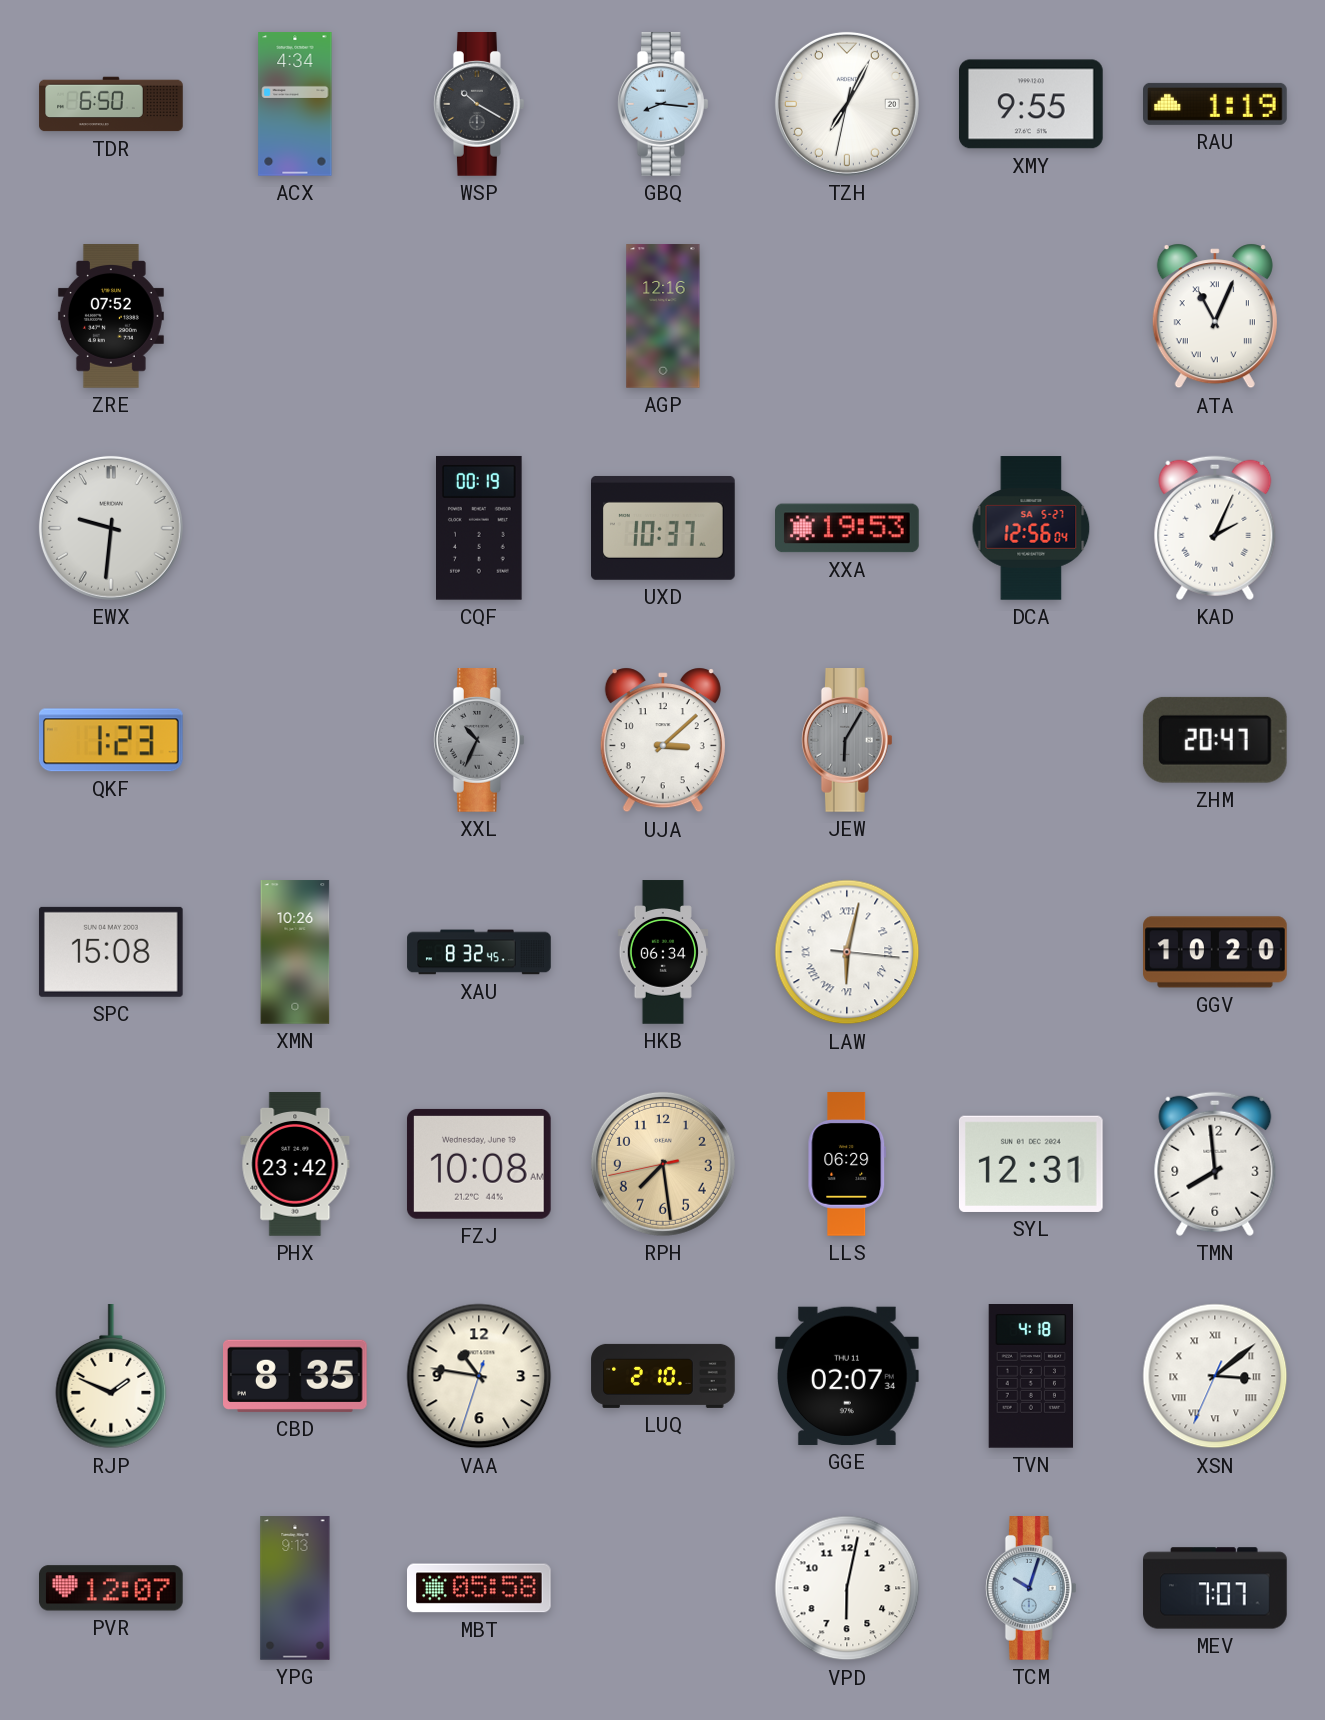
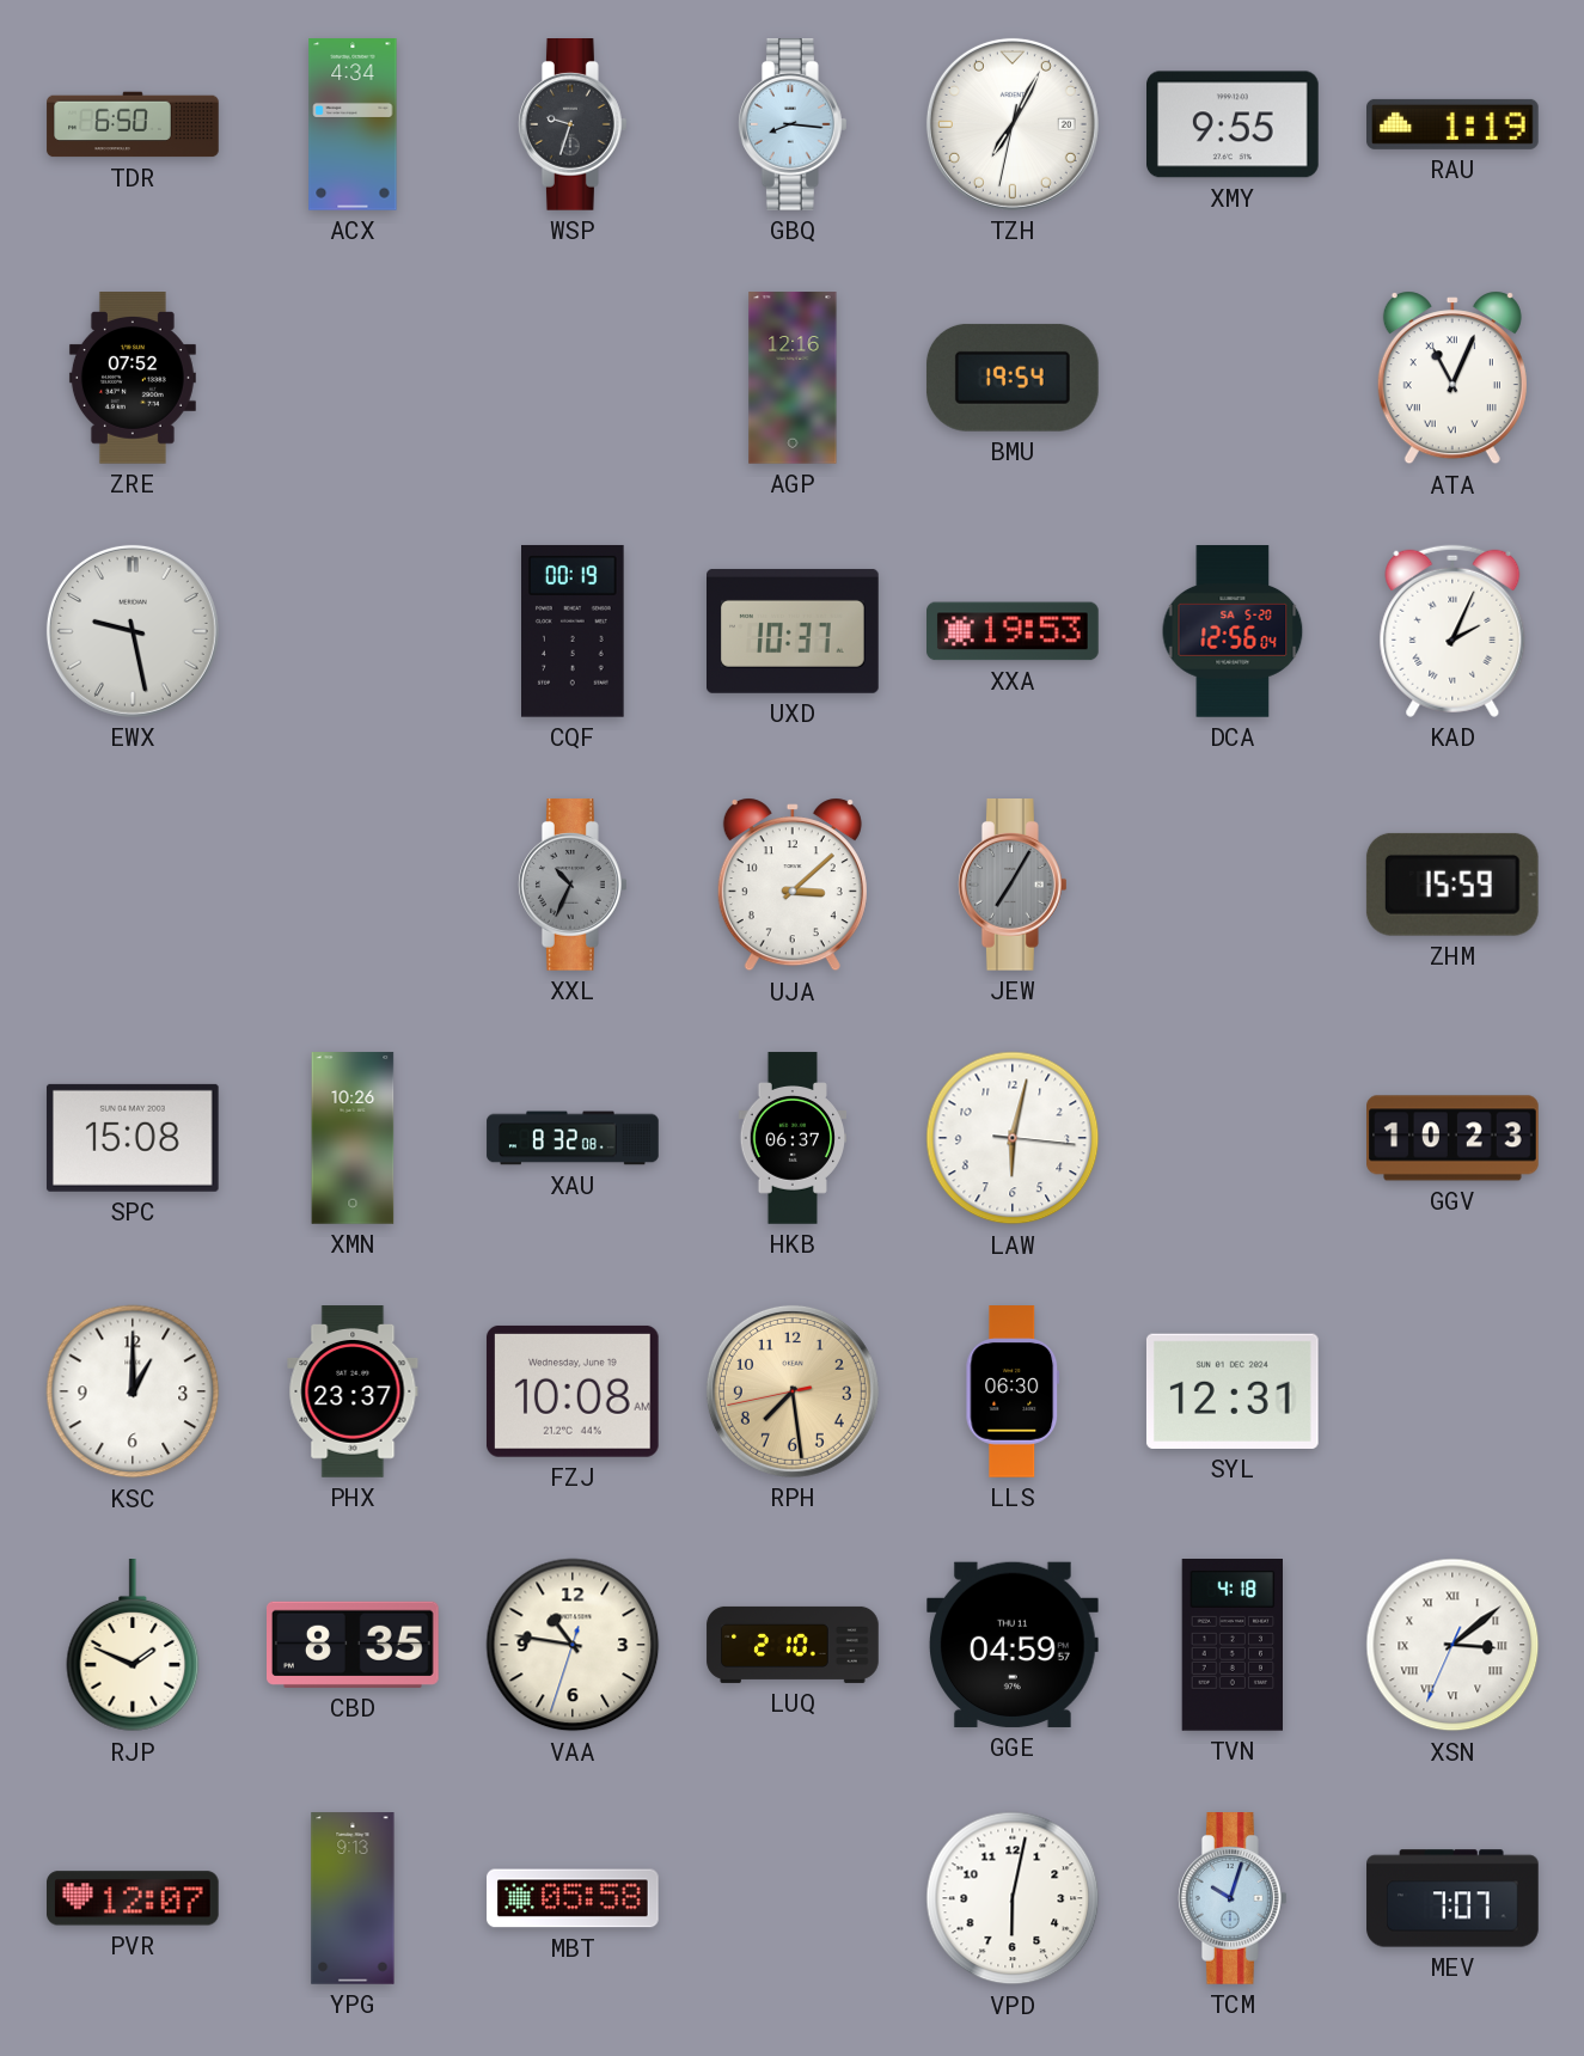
WSP: 10:20 -> 9:33
BMU: none -> 19:54
EWX: 9:31 -> 9:28
DCA date: SA 5-27 -> SA 5-20
QKF: 1:23 -> none
JEW: 6:05 -> 7:05
ZHM: 20:47 -> 15:59
XAU: 8:32:45 -> 8:32:08
HKB: 06:34 -> 06:37
LAW numerals: Roman -> Arabic
GGV: 10:20 -> 10:23
KSC: none -> 1:00
PHX: 23:42 -> 23:37
LLS: 06:29 -> 06:30
TMN: 7:59 -> none
GGE: 02:07 -> 04:59
